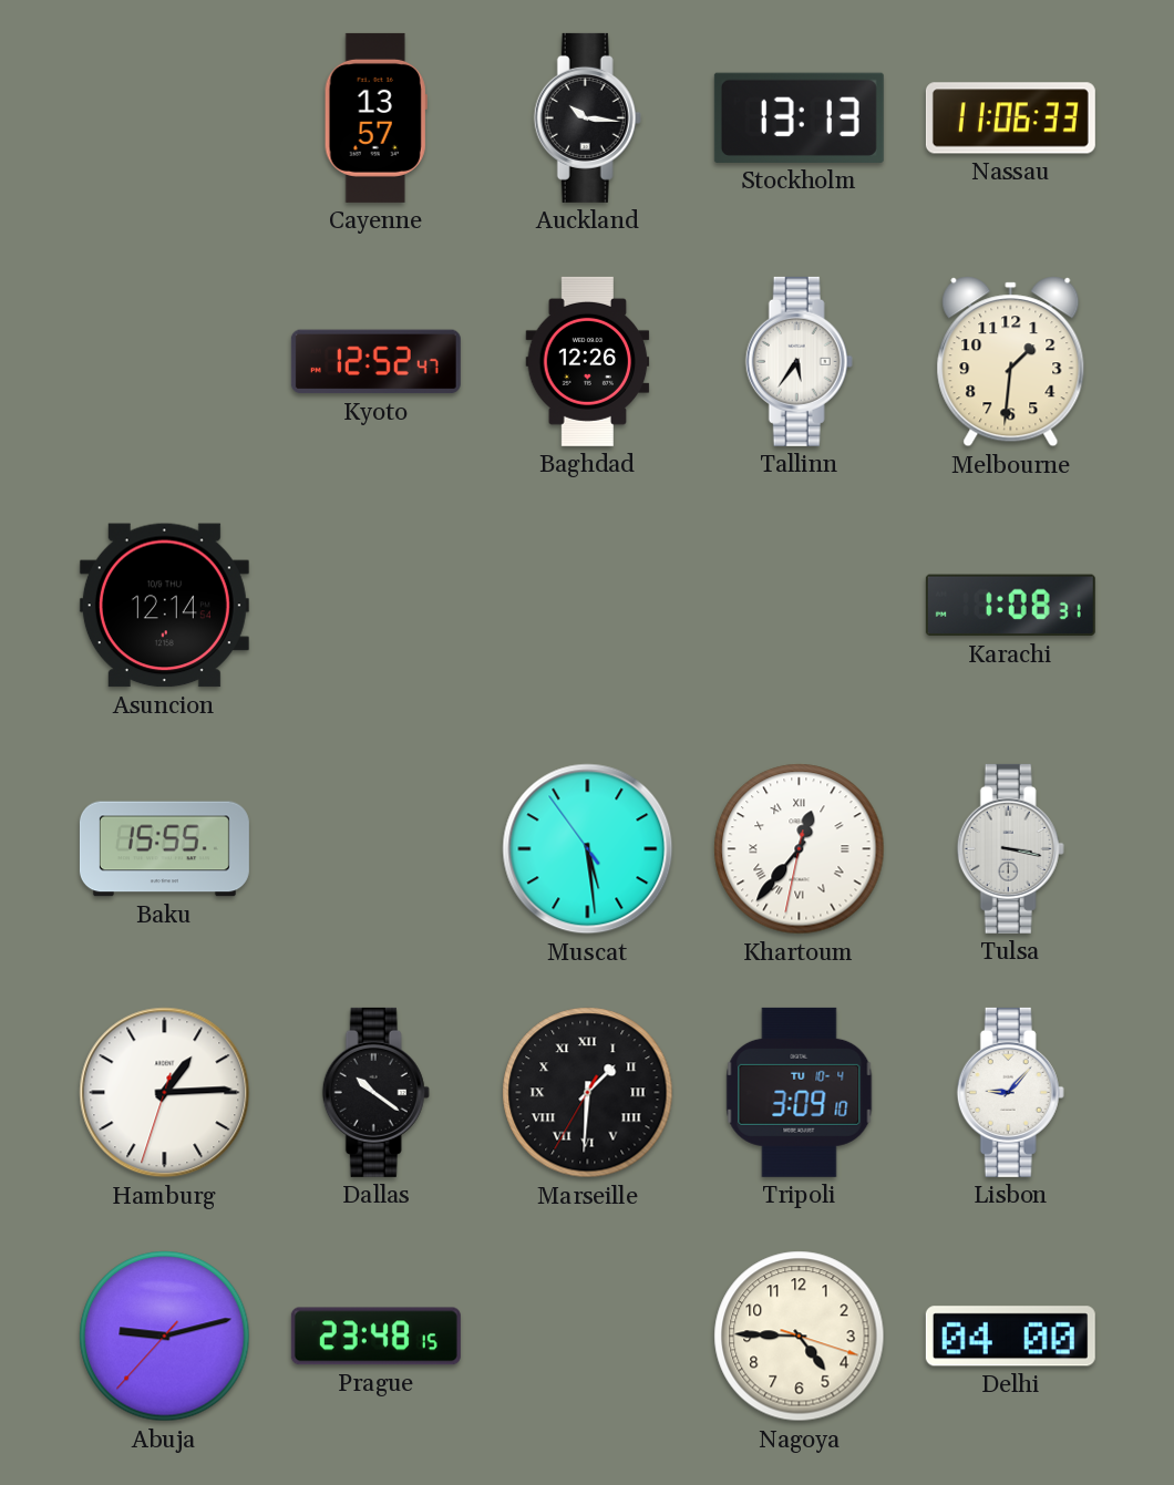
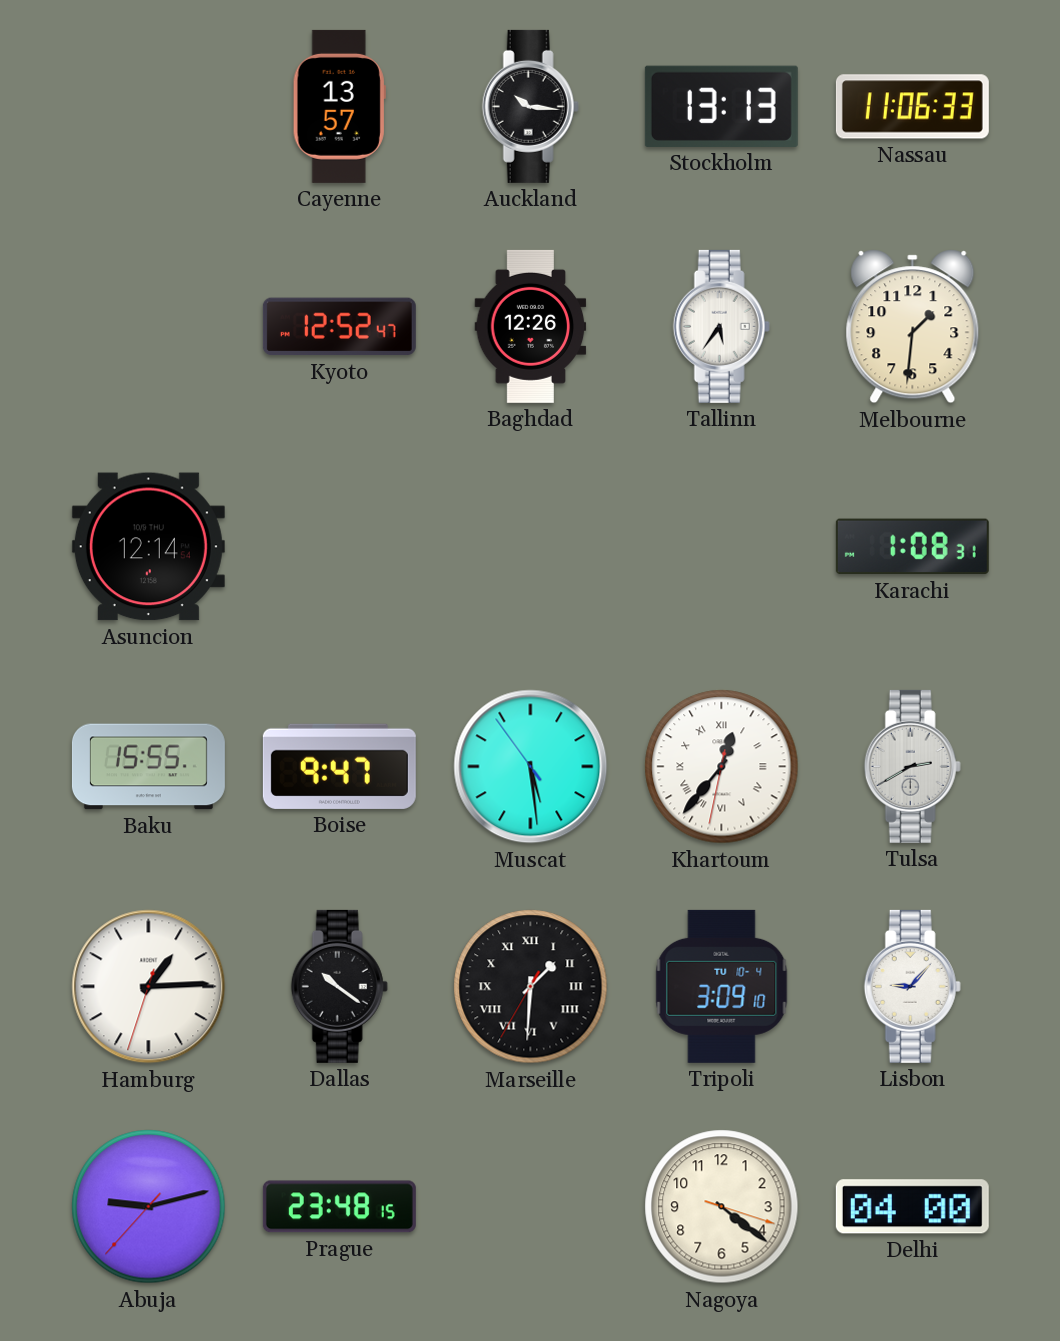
Boise: none -> 9:47
Tulsa: 3:17 -> 2:40
Nagoya: 4:45 -> 4:21
